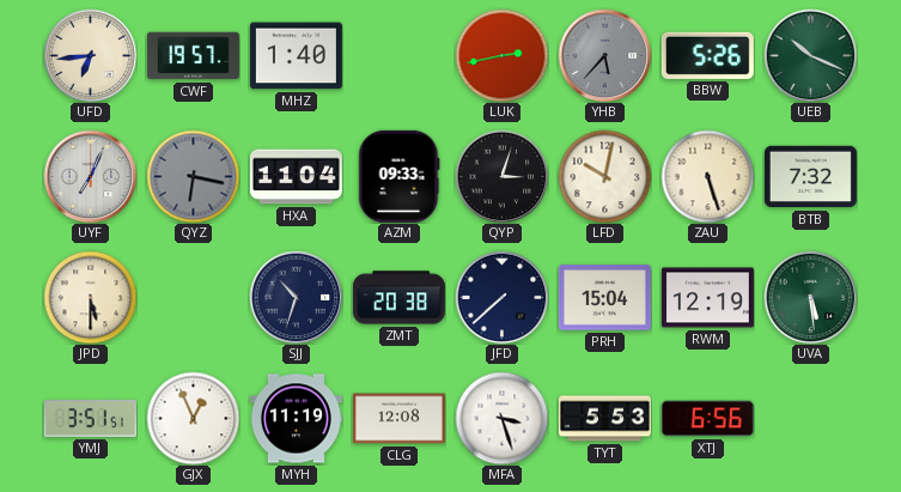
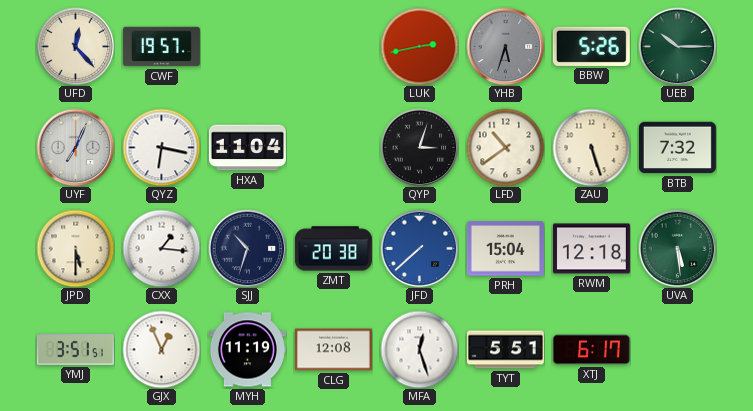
UFD: 6:44 -> 12:23
MHZ: 1:40 -> none
YHB: 5:37 -> 5:33
UEB: 10:19 -> 10:15
QYZ dial: grey -> white
AZM: 09:33 -> none
LFD: 10:02 -> 10:39
CXX: none -> 1:16
JFD dial: navy -> blue
RWM: 12:19 -> 12:18
MFA: 3:27 -> 12:27
TYT: 5:53 -> 5:51
XTJ: 6:56 -> 6:17
